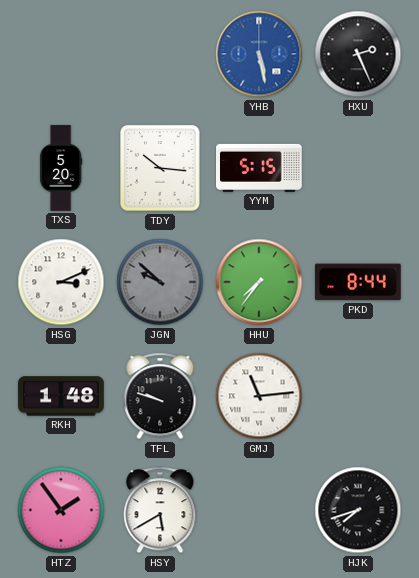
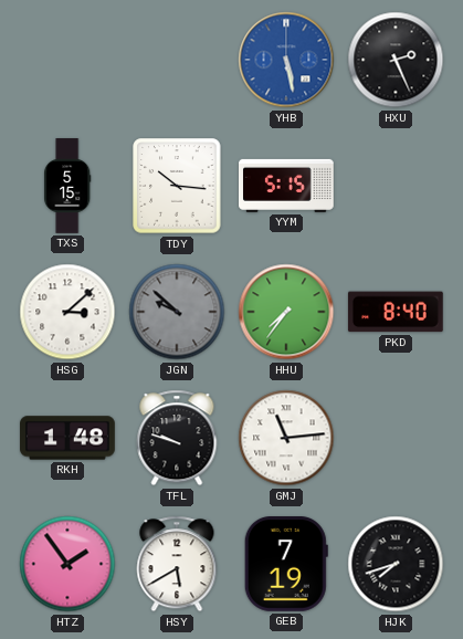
TXS: 5:20 -> 5:15
HSG: 3:11 -> 3:08
PKD: 8:44 -> 8:40
GEB: none -> 7:19
